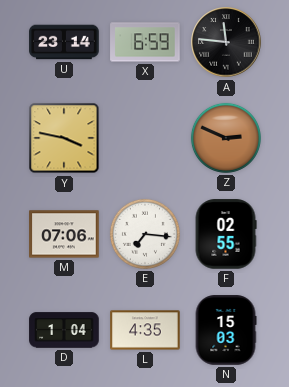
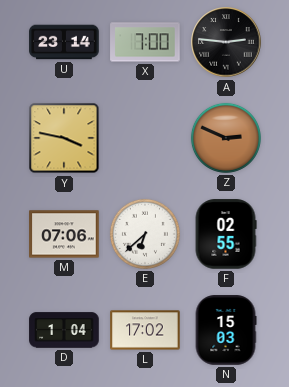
X: 6:59 -> 7:00
A: 11:46 -> 2:46
E: 7:16 -> 6:38
L: 4:35 -> 17:02
